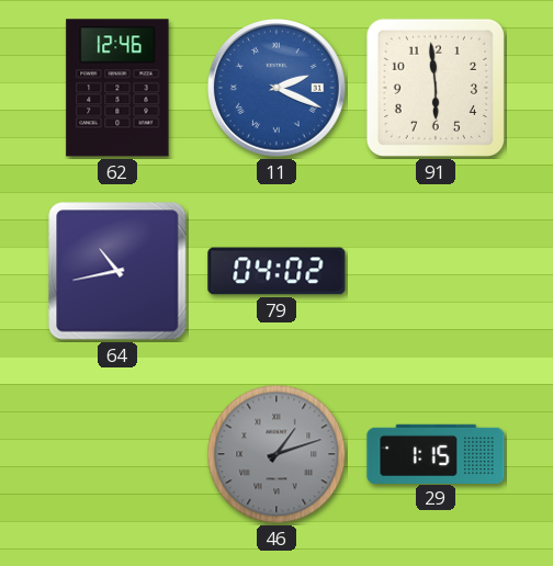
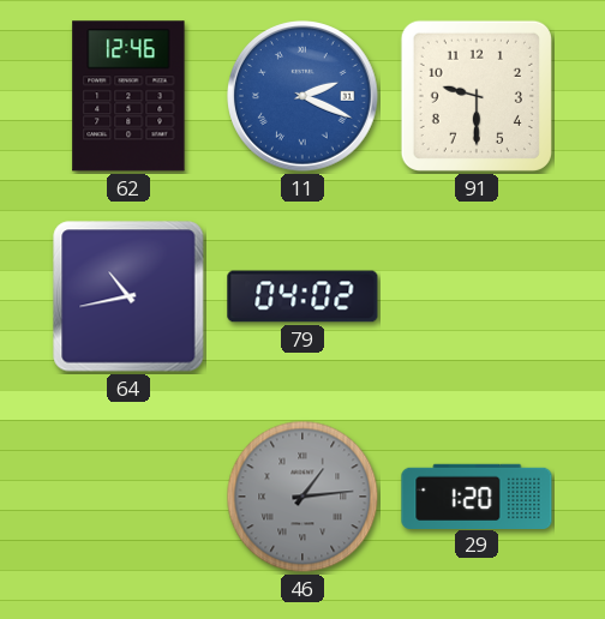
91: 5:59 -> 9:30
46: 1:12 -> 1:14
29: 1:15 -> 1:20
